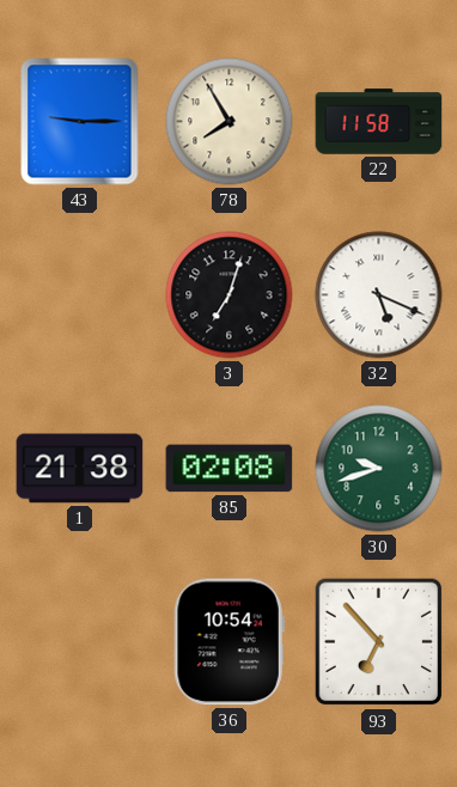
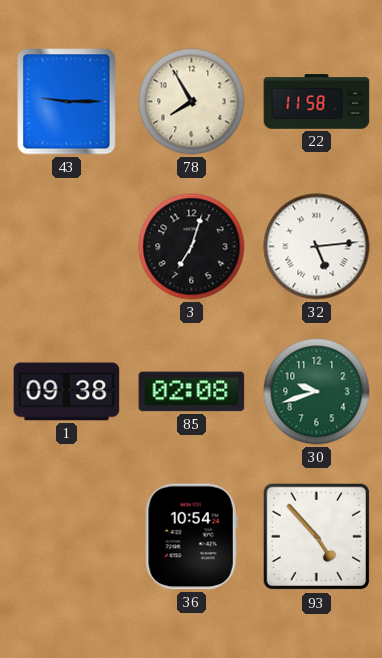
32: 5:19 -> 5:14
1: 21:38 -> 09:38
93: 6:53 -> 4:53
